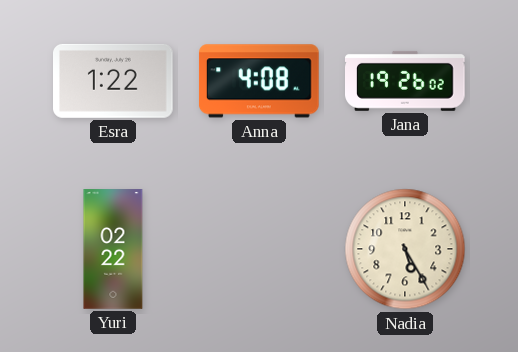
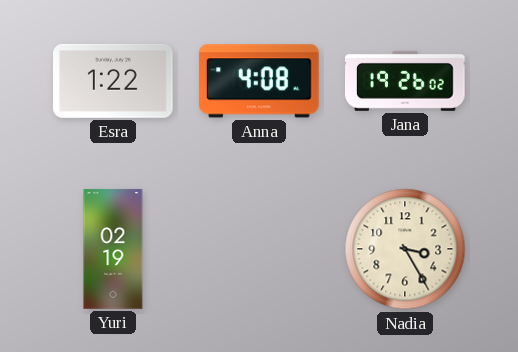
Yuri: 02:22 -> 02:19
Nadia: 5:25 -> 3:25
